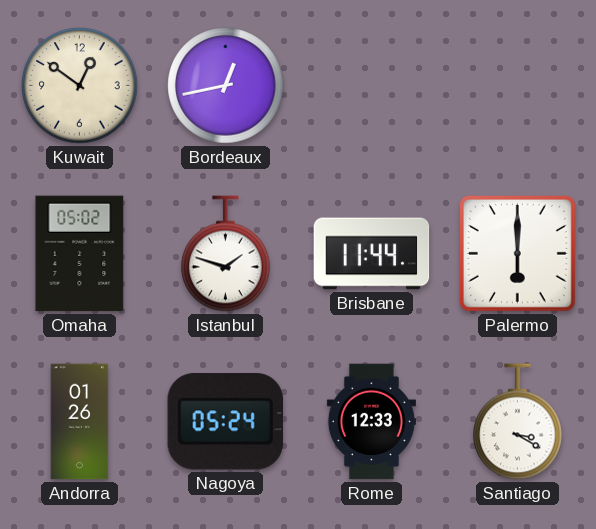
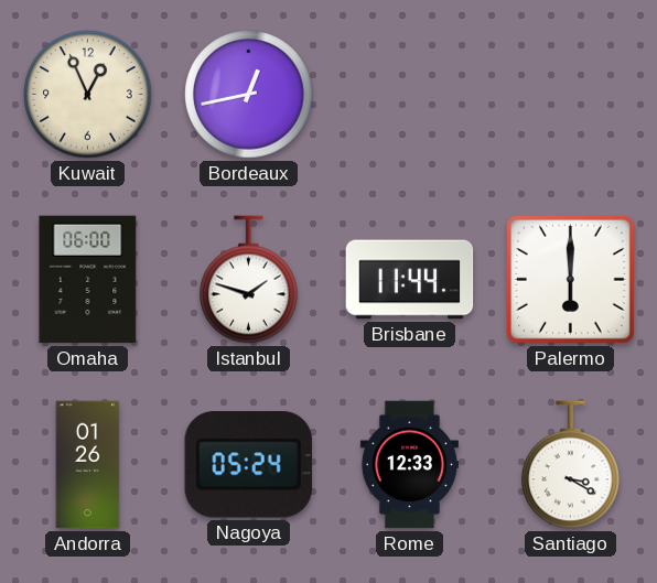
Kuwait: 12:51 -> 12:56
Omaha: 05:02 -> 06:00
